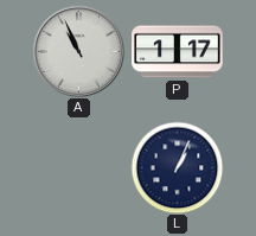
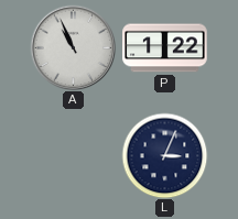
P: 1:17 -> 1:22
L: 1:04 -> 3:04
